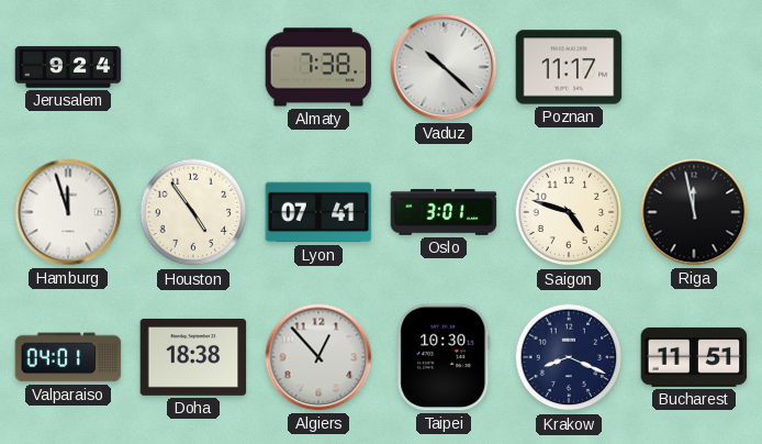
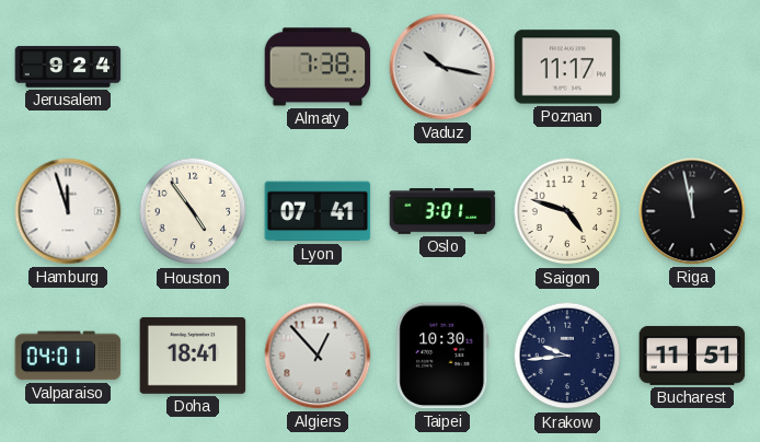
Vaduz: 10:22 -> 10:17
Doha: 18:38 -> 18:41
Krakow: 8:19 -> 9:44
